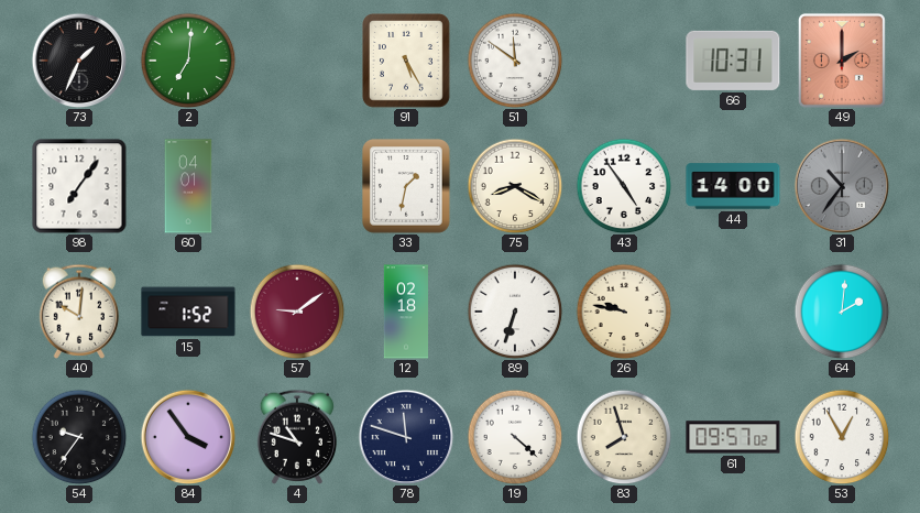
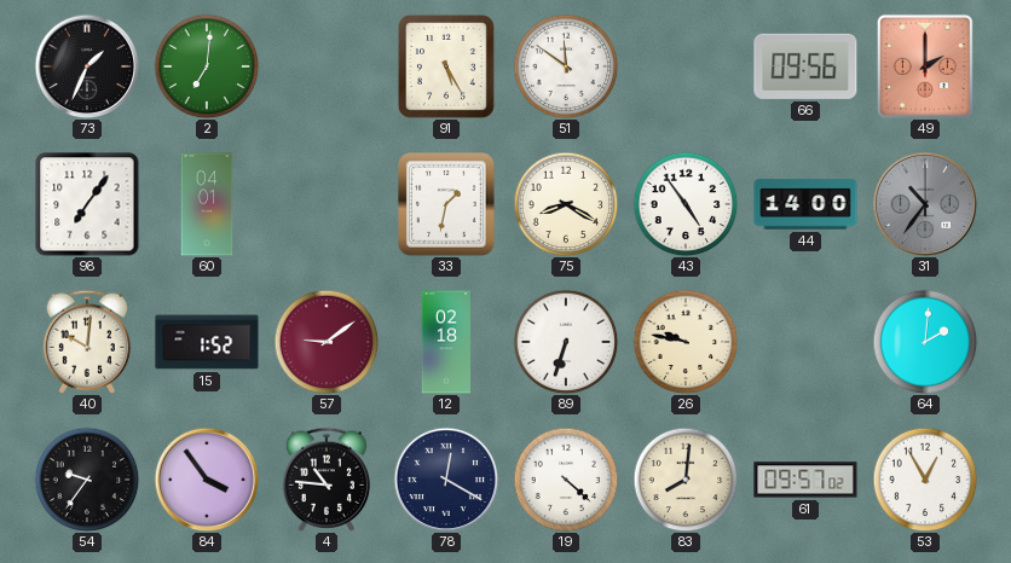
66: 10:31 -> 09:56
4: 10:48 -> 10:46
78: 11:48 -> 12:20
83: 7:57 -> 8:01
